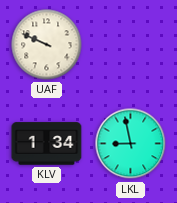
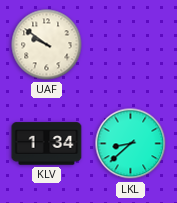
UAF: 9:49 -> 9:51
LKL: 8:58 -> 8:38
